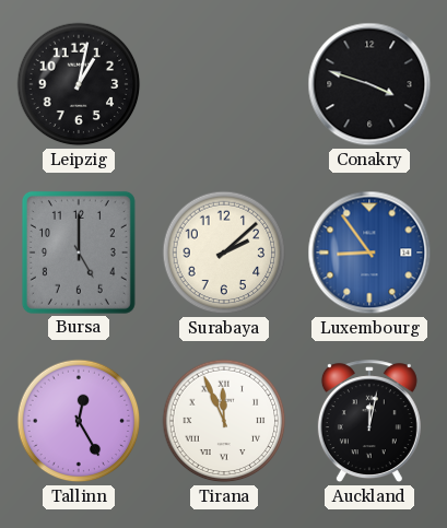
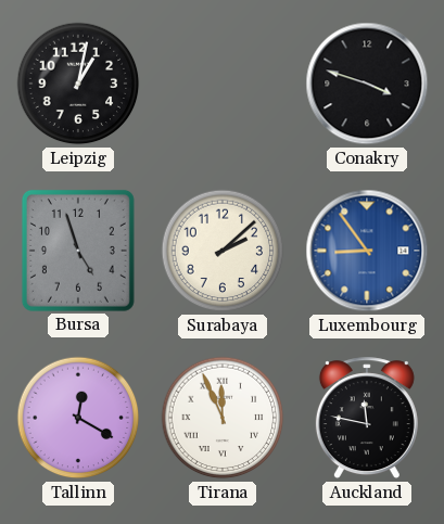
Bursa: 5:00 -> 4:57
Tallinn: 12:25 -> 12:20
Auckland: 12:02 -> 11:47
